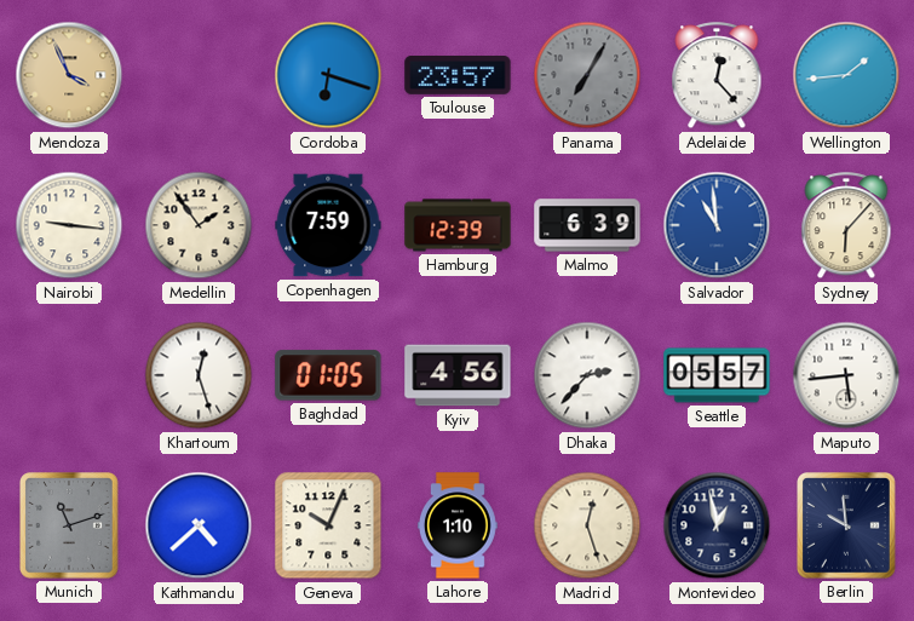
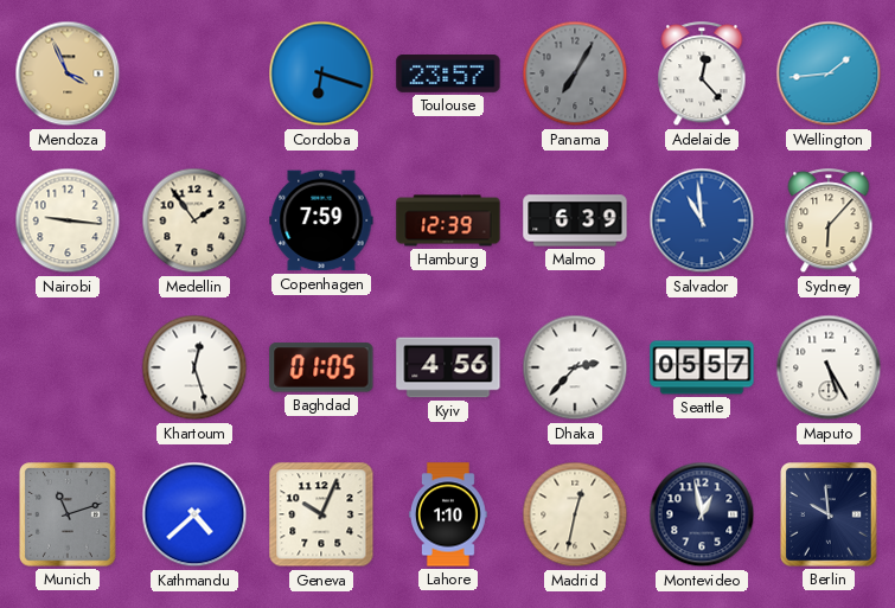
Maputo: 5:44 -> 5:25
Madrid: 12:27 -> 12:32
